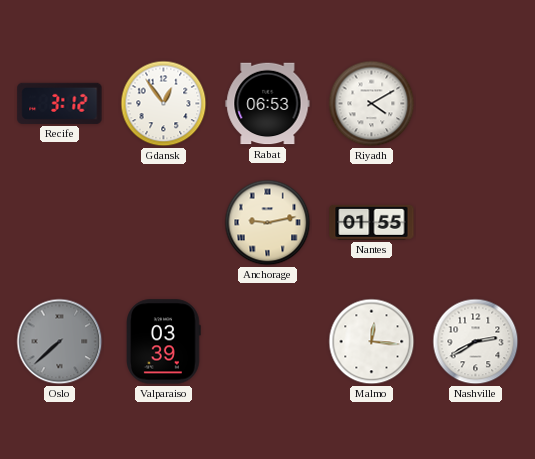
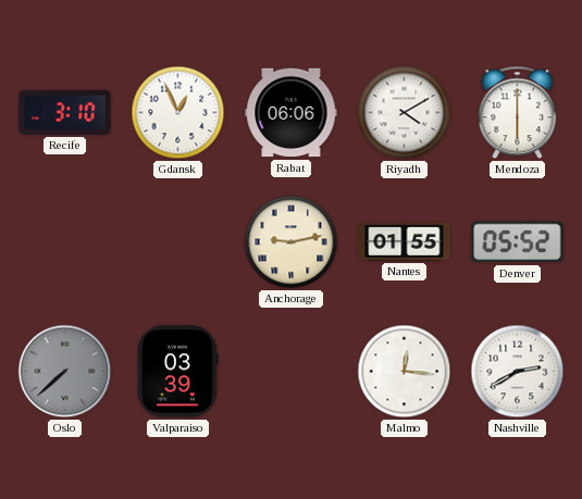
Recife: 3:12 -> 3:10
Gdansk: 12:54 -> 12:56
Rabat: 06:53 -> 06:06
Mendoza: none -> 6:00
Denver: none -> 05:52
